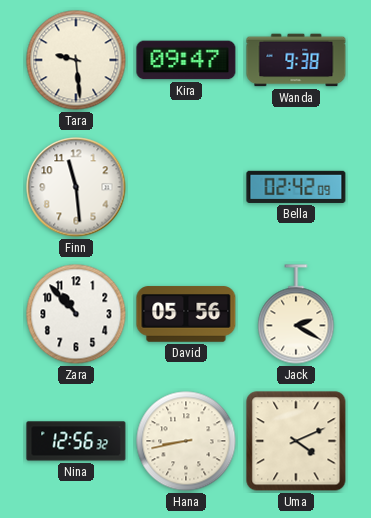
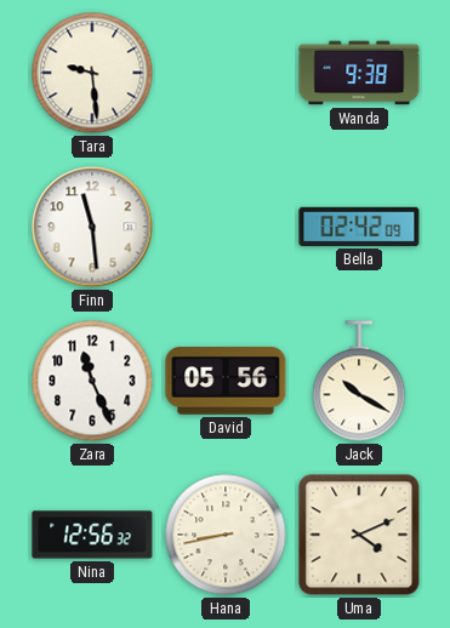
Kira: 09:47 -> none
Zara: 10:53 -> 11:26
Jack: 2:20 -> 10:20
